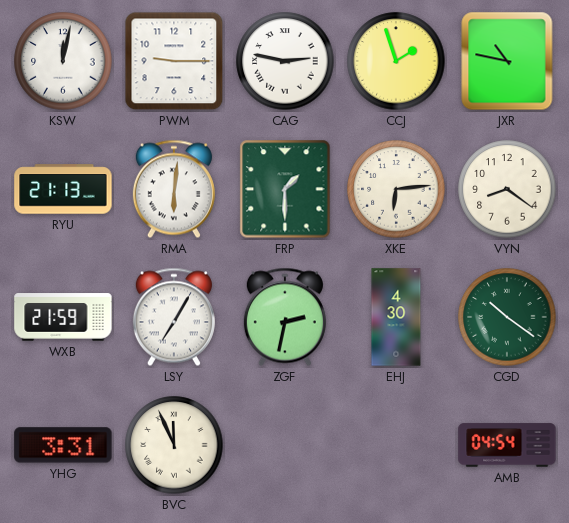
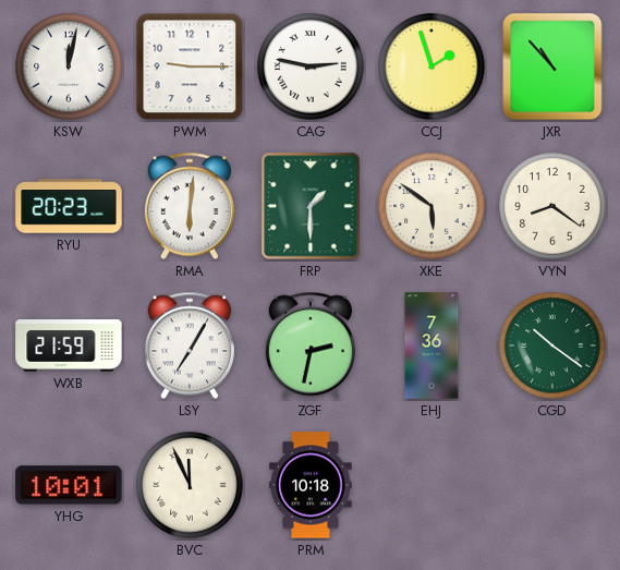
JXR: 10:47 -> 10:53
RYU: 21:13 -> 20:23
XKE: 6:14 -> 5:51
EHJ: 4:30 -> 7:36
YHG: 3:31 -> 10:01
PRM: none -> 10:18
AMB: 04:54 -> none
